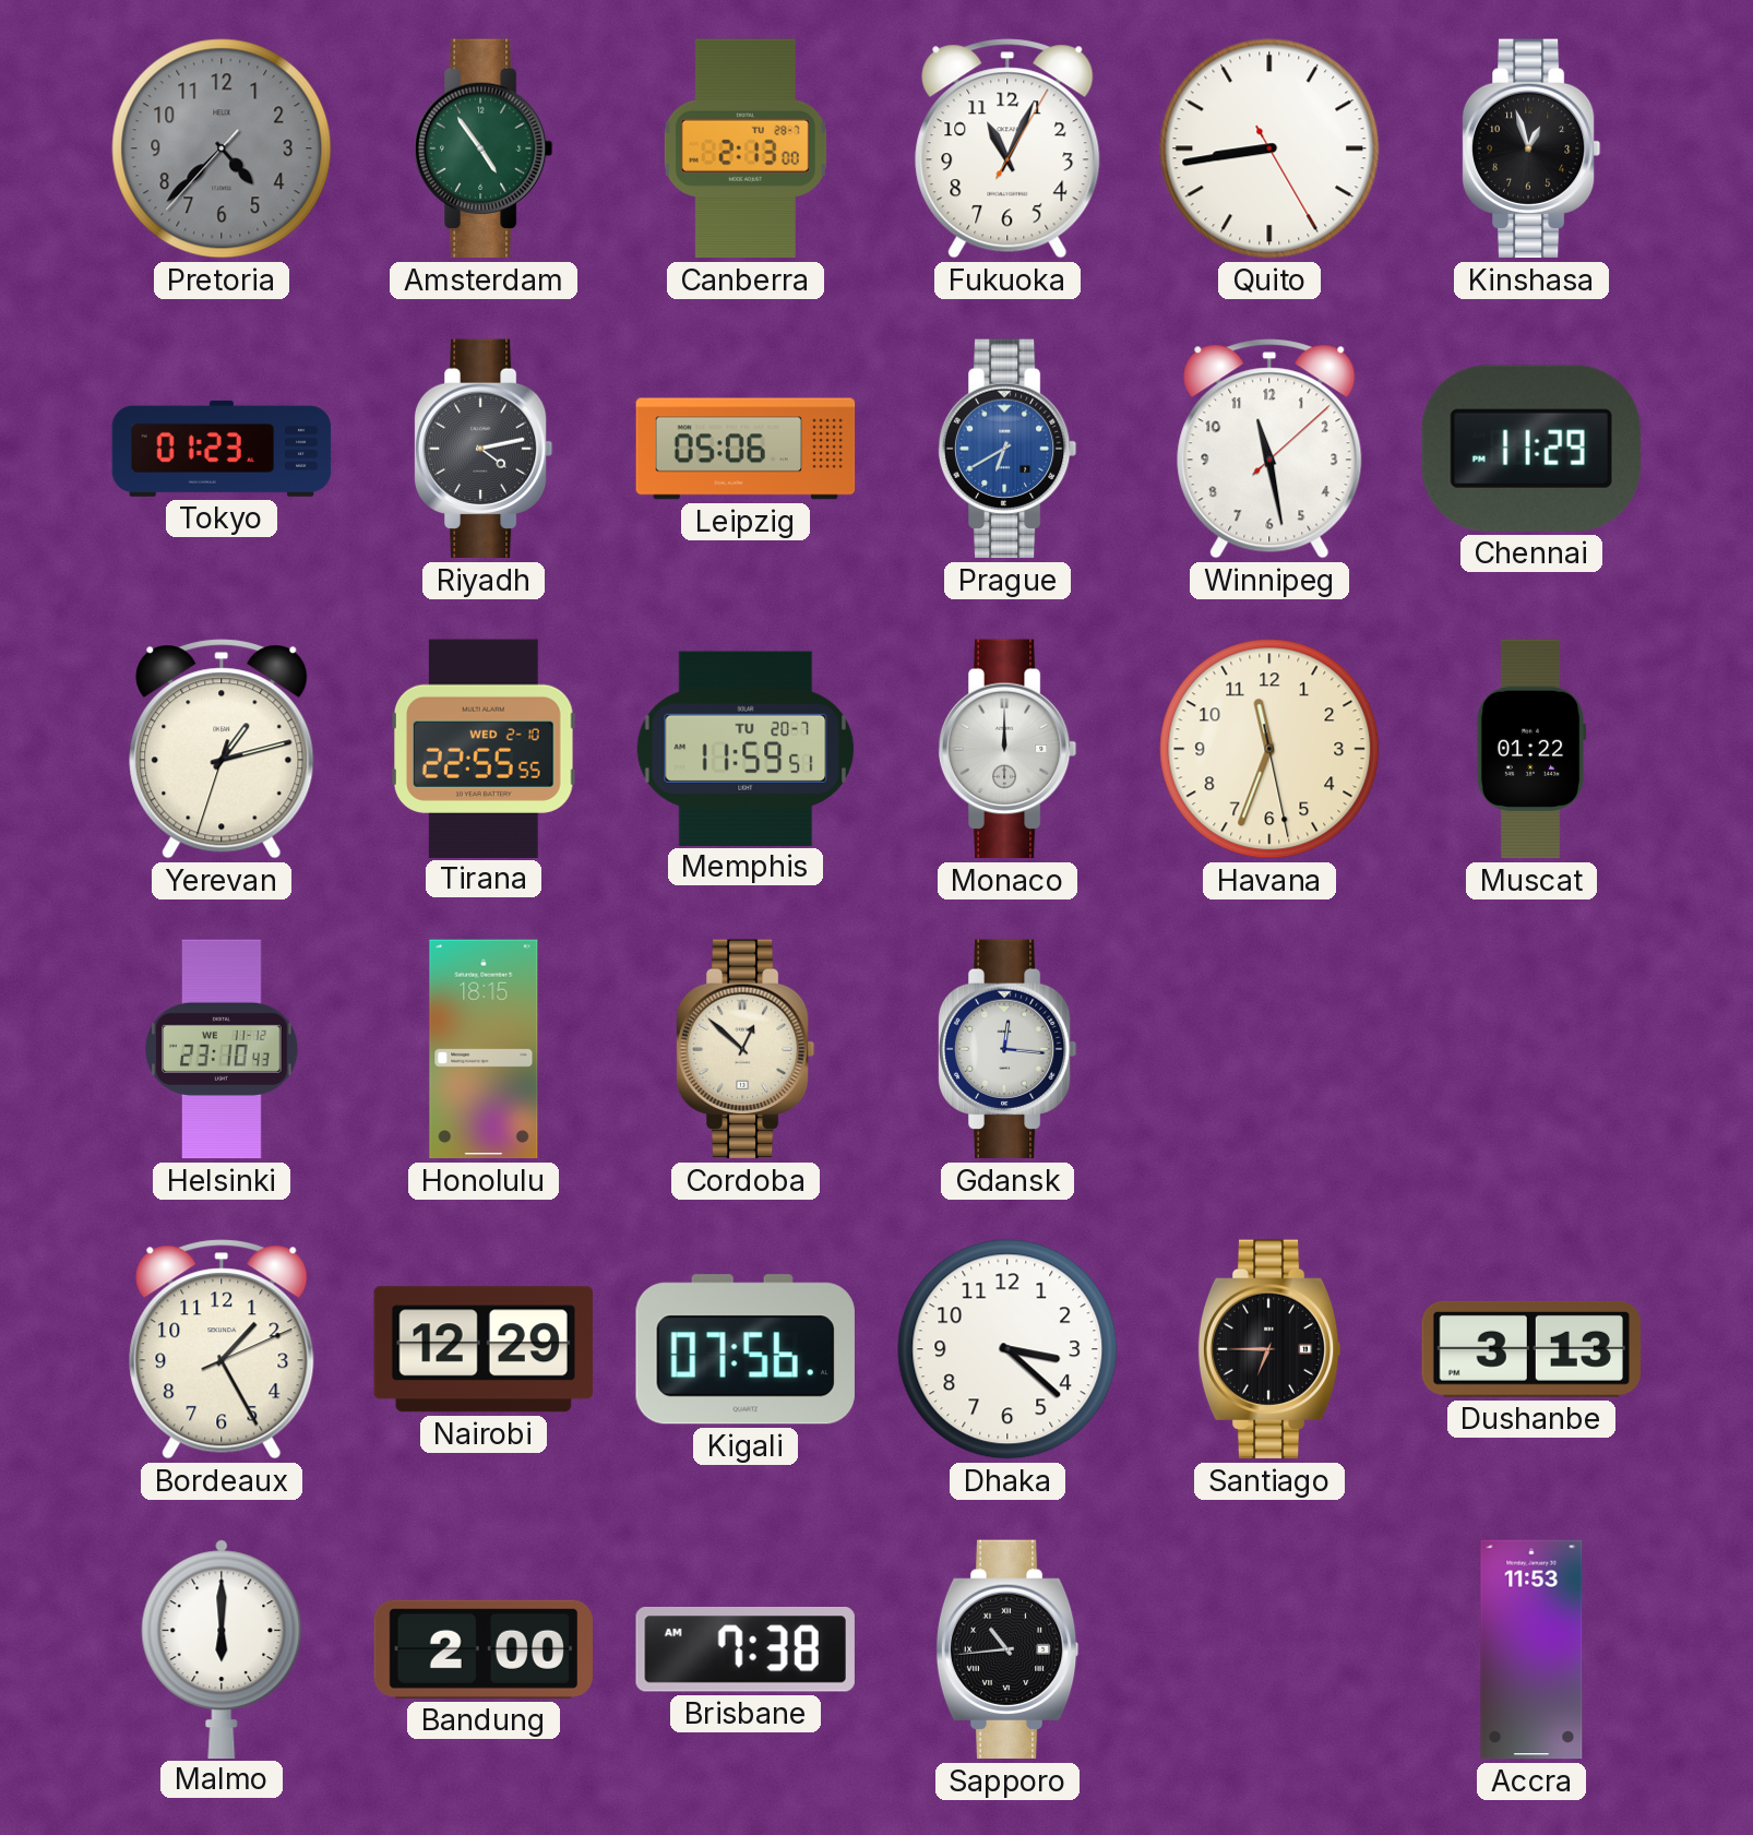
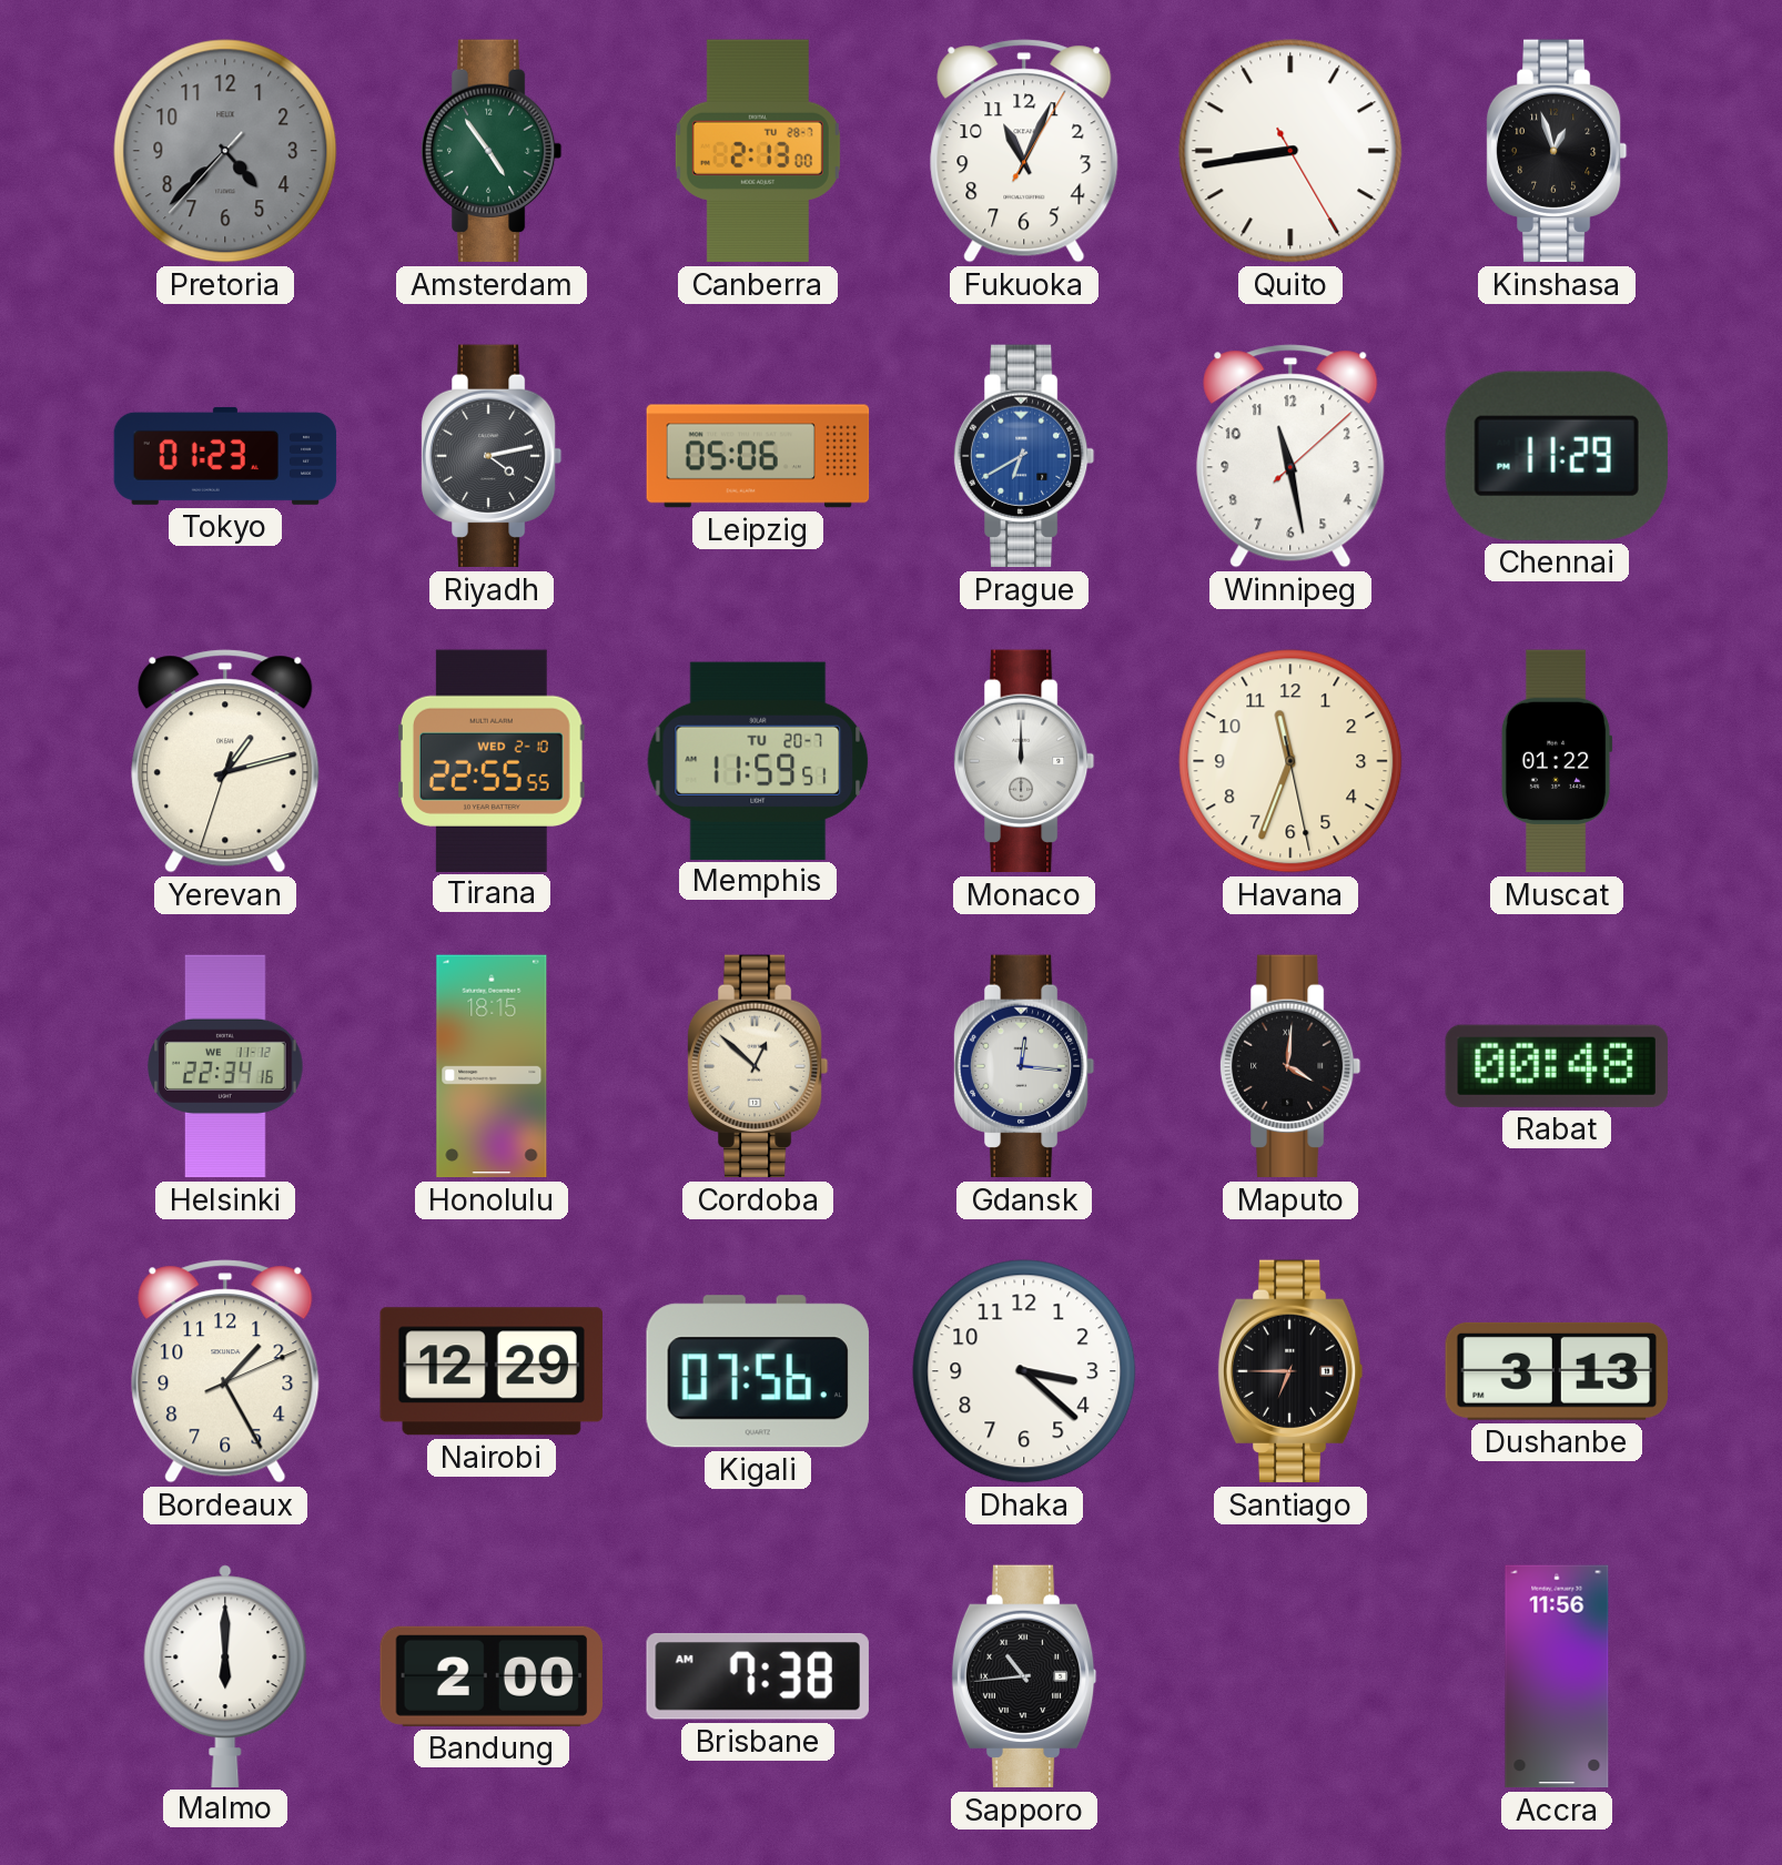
Helsinki: 23:10 -> 22:34
Maputo: none -> 4:01
Rabat: none -> 00:48
Accra: 11:53 -> 11:56
